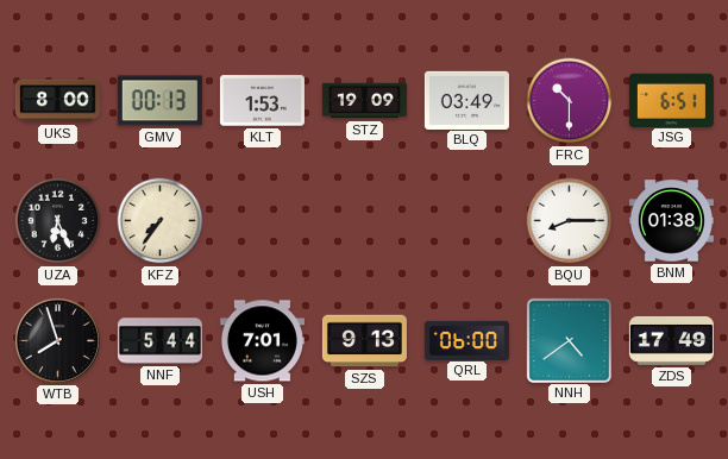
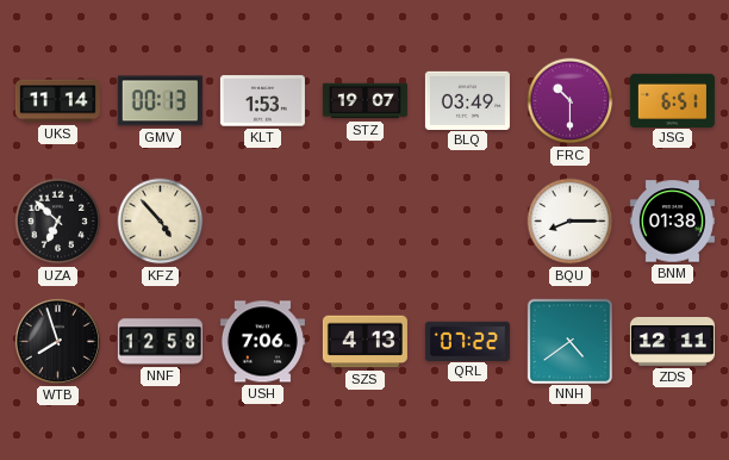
UKS: 8:00 -> 11:14
STZ: 19:09 -> 19:07
UZA: 6:26 -> 6:52
KFZ: 7:36 -> 4:53
NNF: 5:44 -> 12:58
USH: 7:01 -> 7:06
SZS: 9:13 -> 4:13
QRL: 06:00 -> 07:22
ZDS: 17:49 -> 12:11
